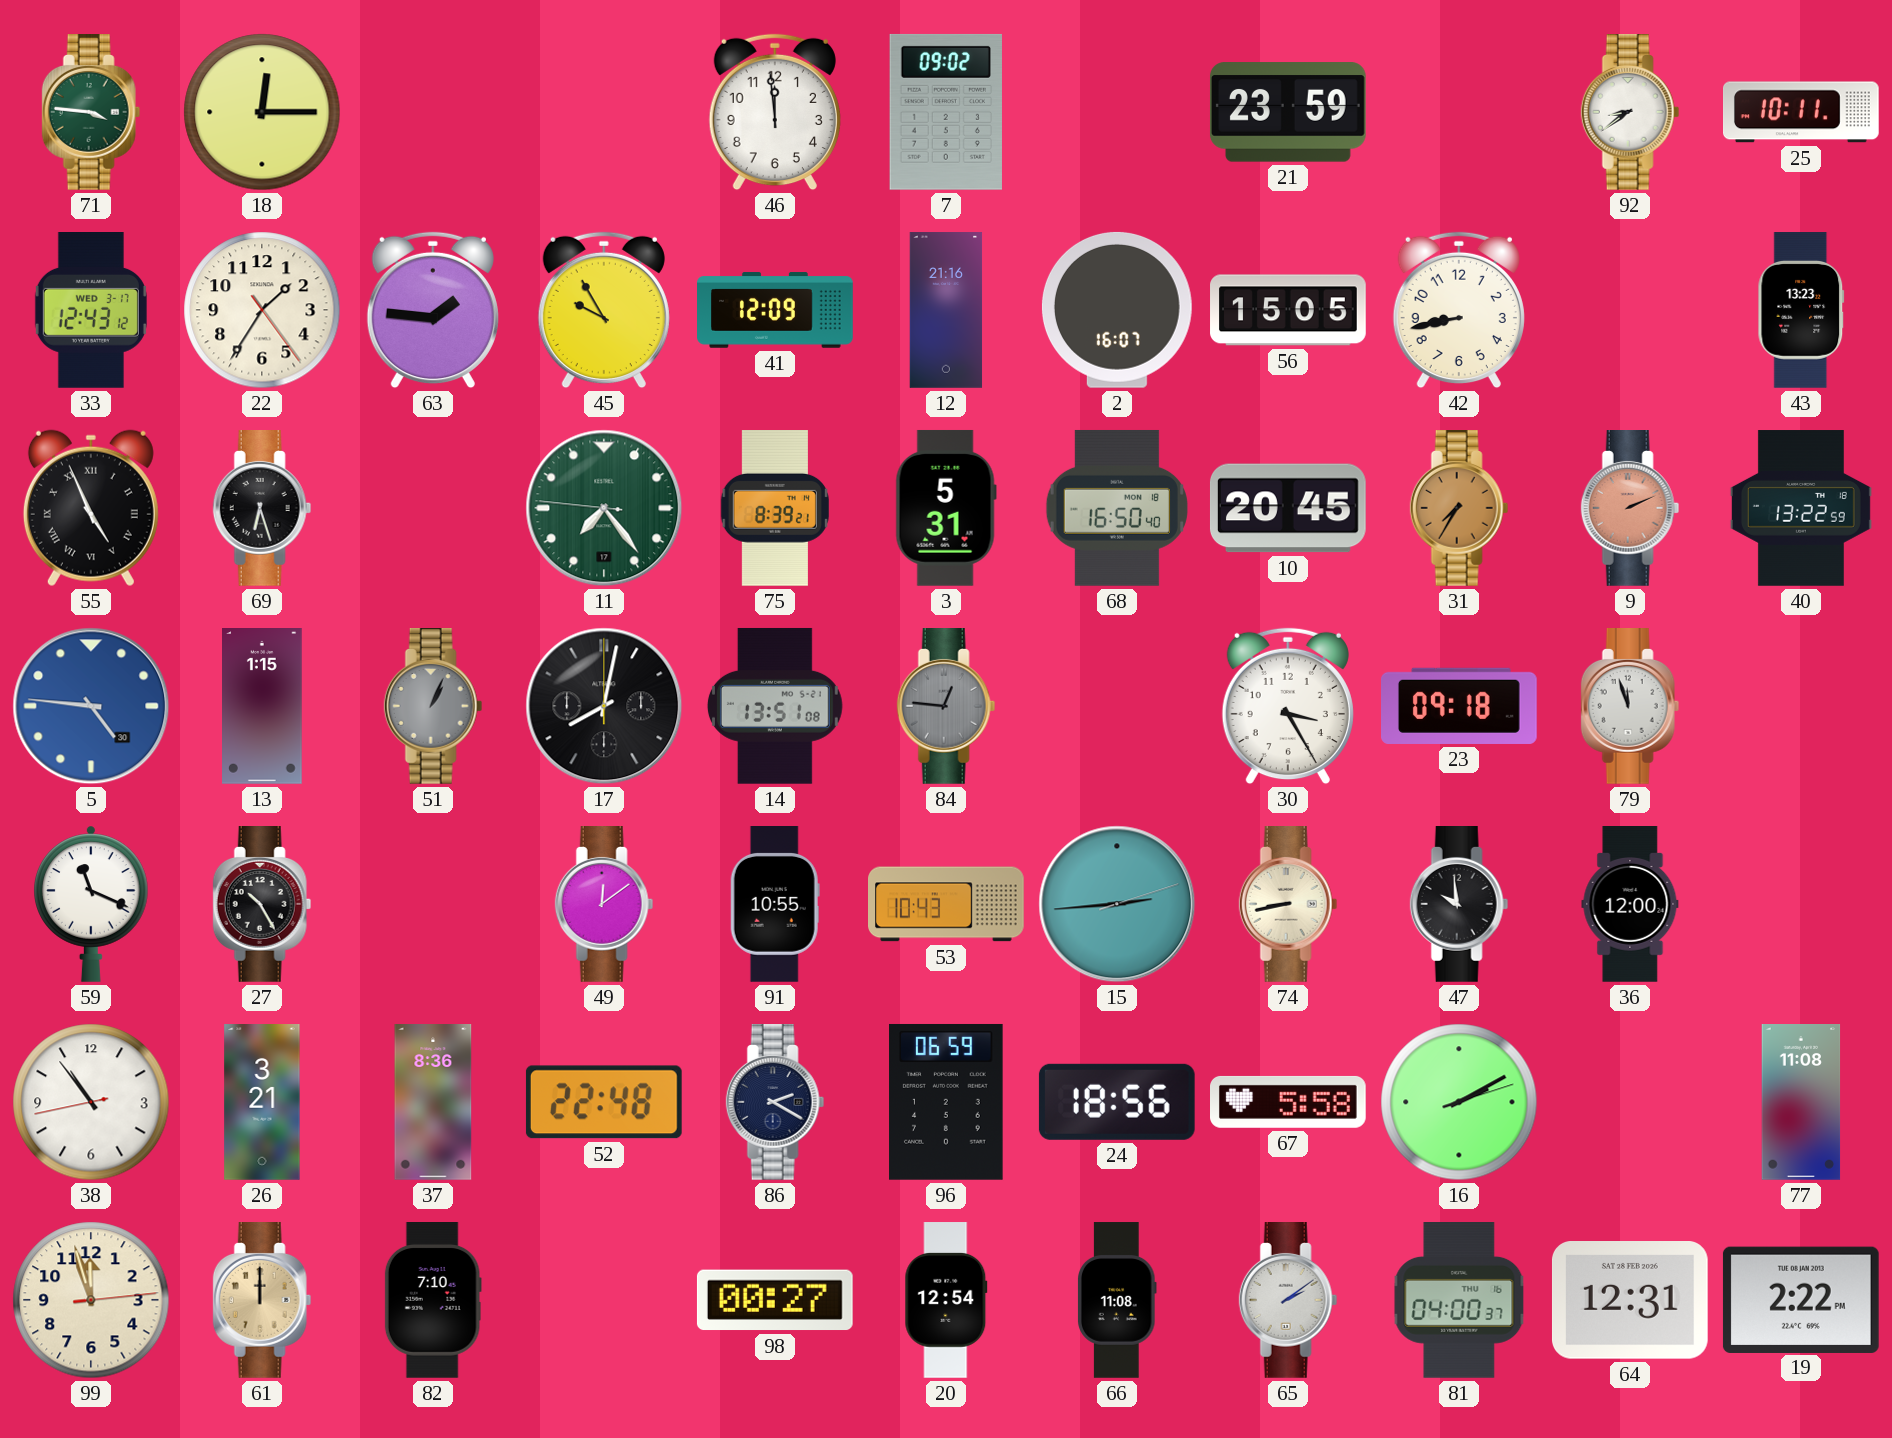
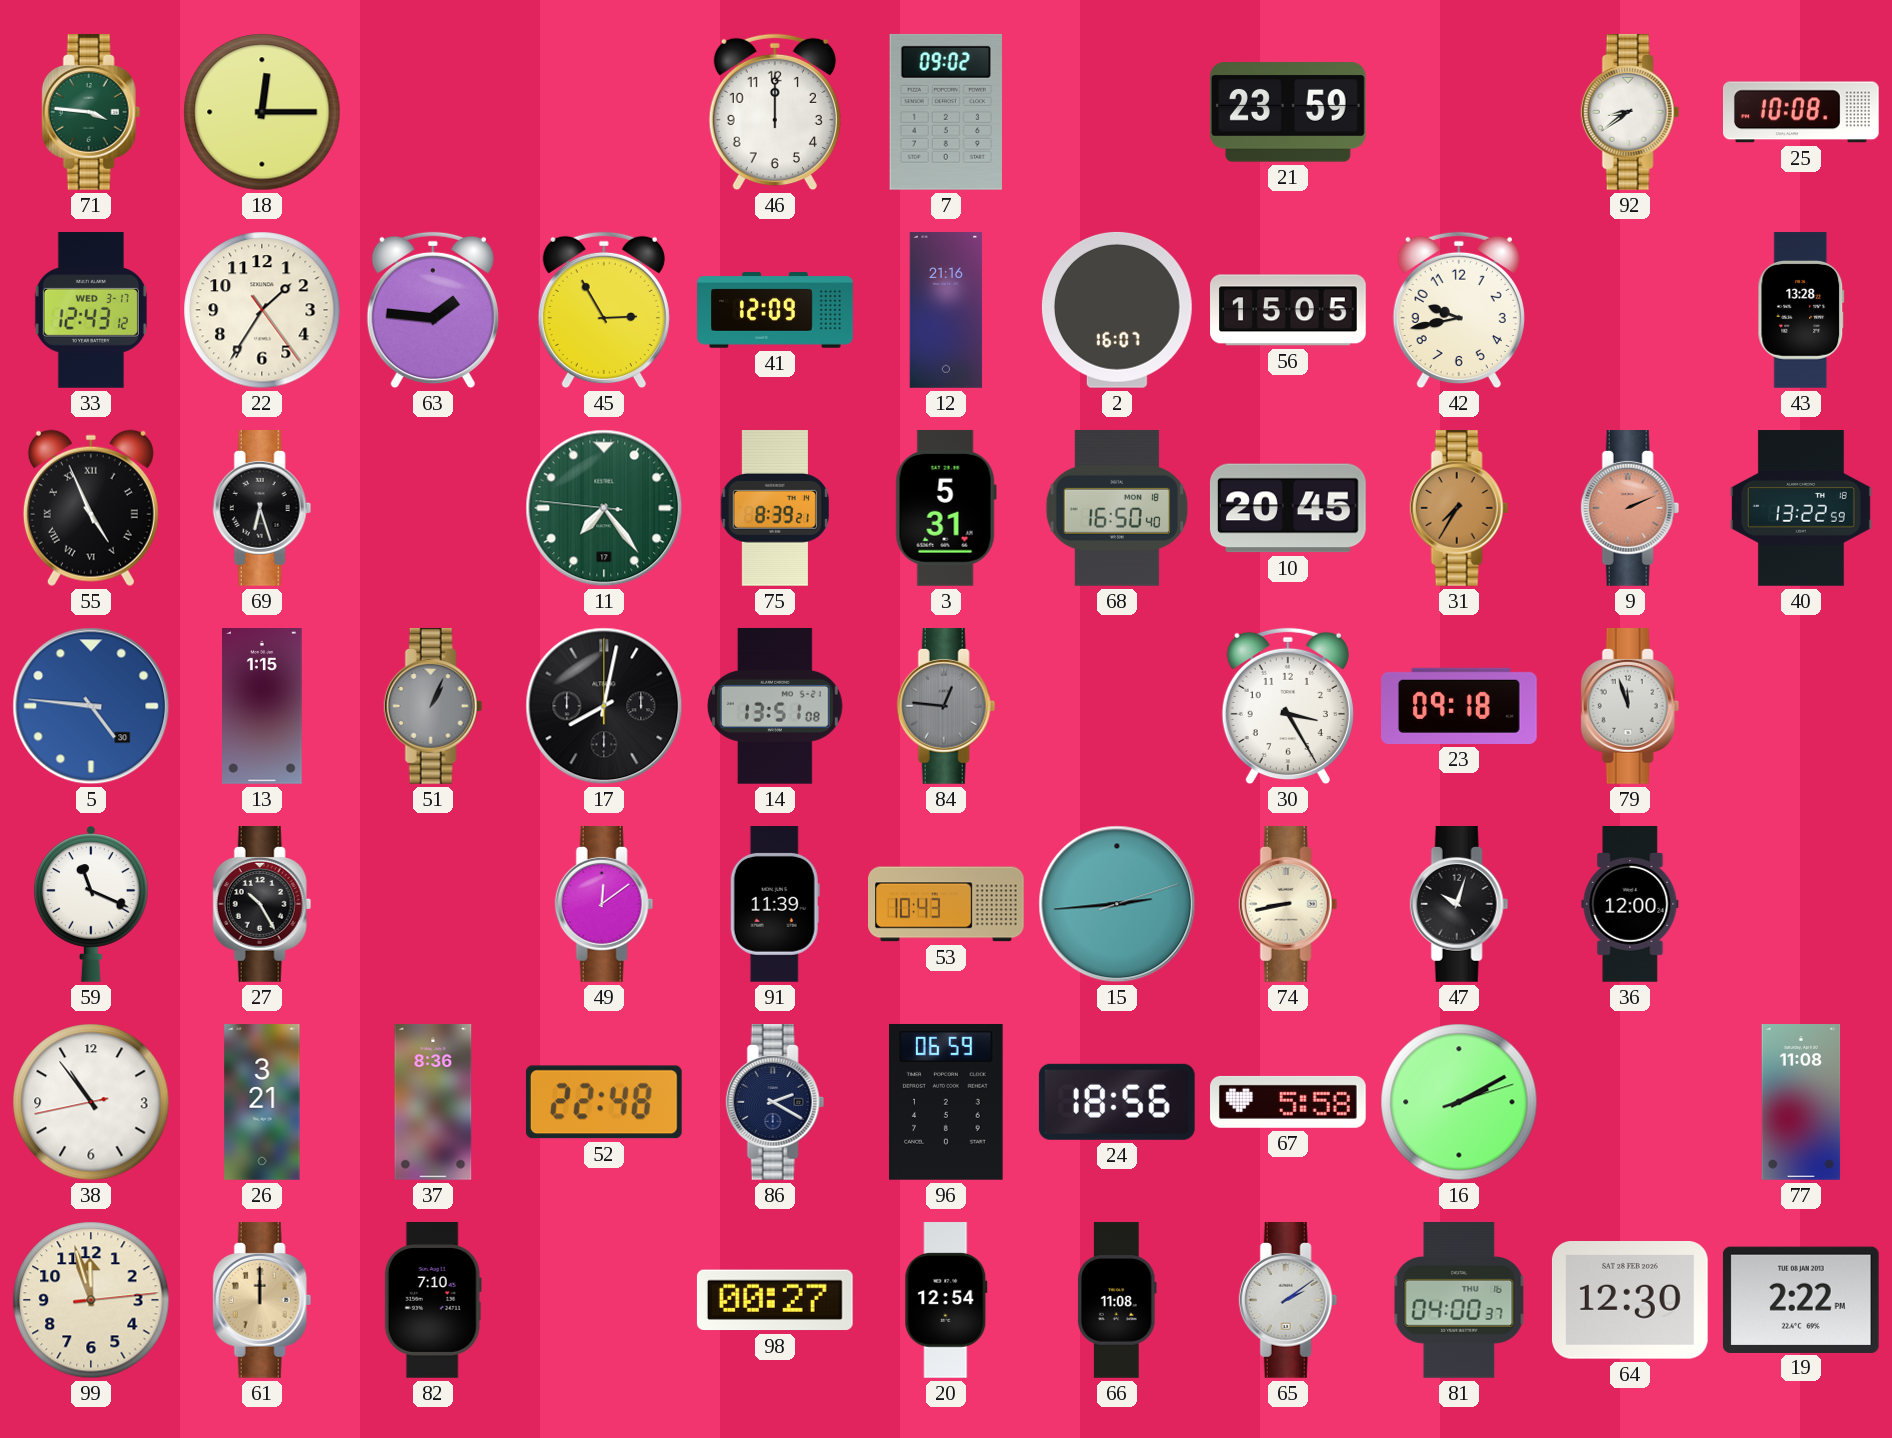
46: 11:59 -> 12:00
25: 10:11 -> 10:08
45: 9:55 -> 2:55
42: 8:43 -> 9:43
43: 13:23 -> 13:28
91: 10:55 -> 11:39
47: 9:59 -> 10:03
64: 12:31 -> 12:30
